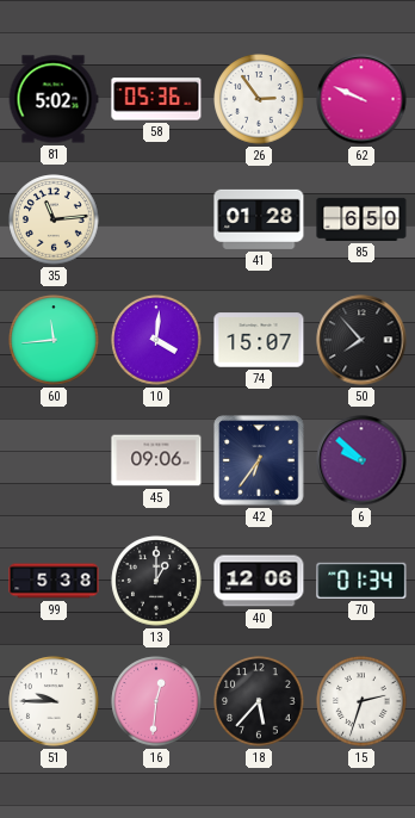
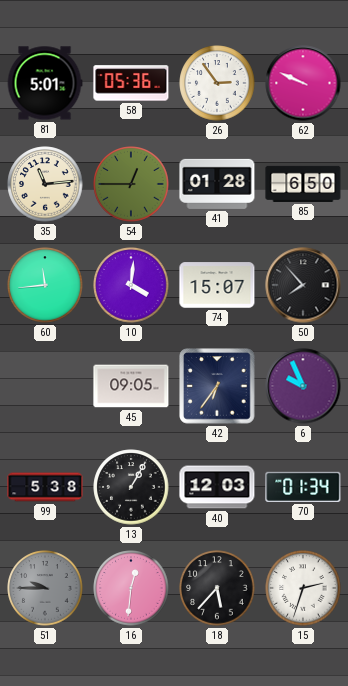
81: 5:02 -> 5:01
54: none -> 12:45
45: 09:06 -> 09:05
6: 9:52 -> 9:56
13: 1:00 -> 1:05
40: 12:06 -> 12:03
51 dial: white -> grey
